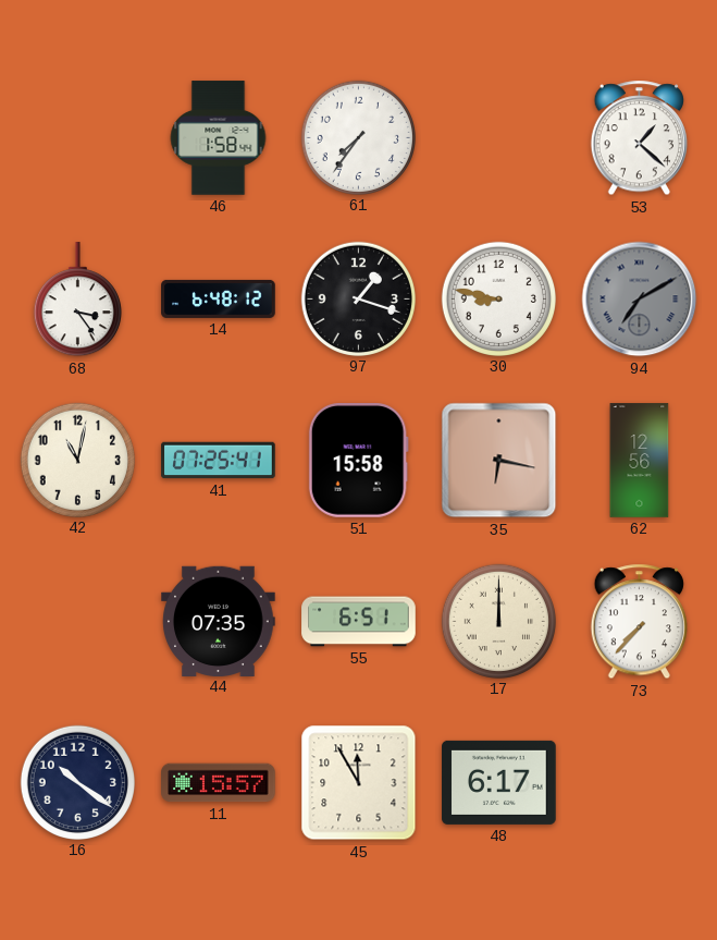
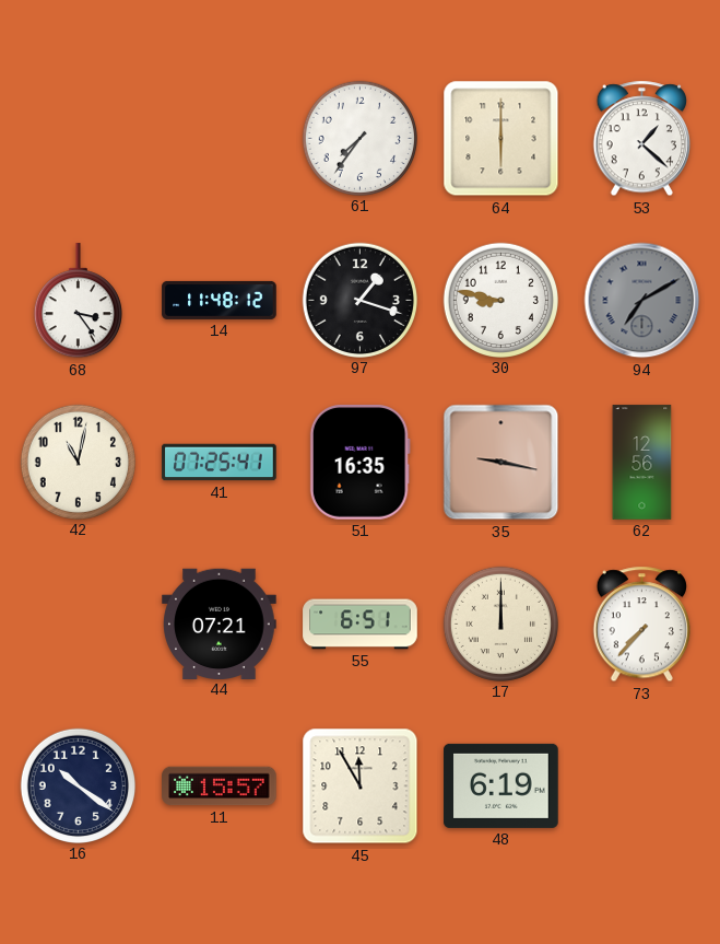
46: 1:58 -> none
64: none -> 6:00
14: 6:48 -> 11:48
51: 15:58 -> 16:35
35: 6:17 -> 9:17
44: 07:35 -> 07:21
48: 6:17 -> 6:19
